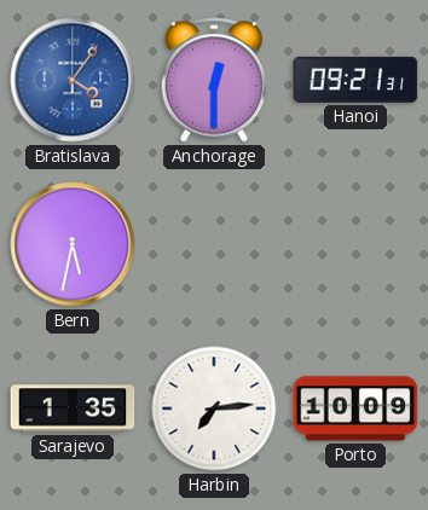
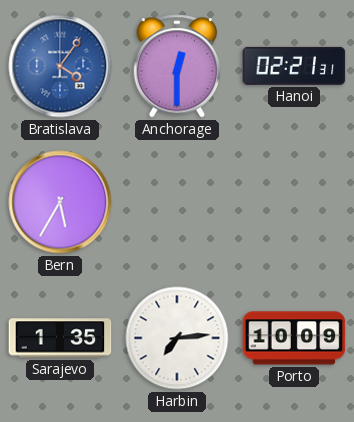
Hanoi: 09:21 -> 02:21
Bern: 5:32 -> 5:35
